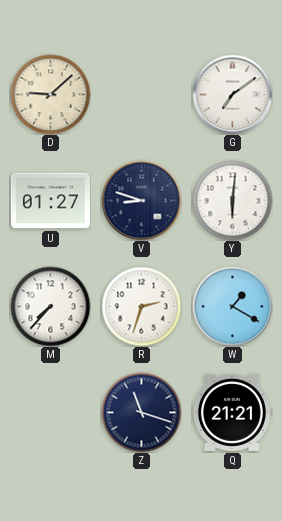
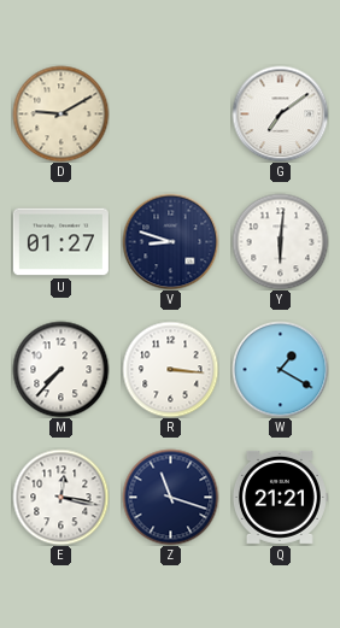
D: 9:08 -> 9:10
R: 2:33 -> 3:16
E: none -> 12:17
